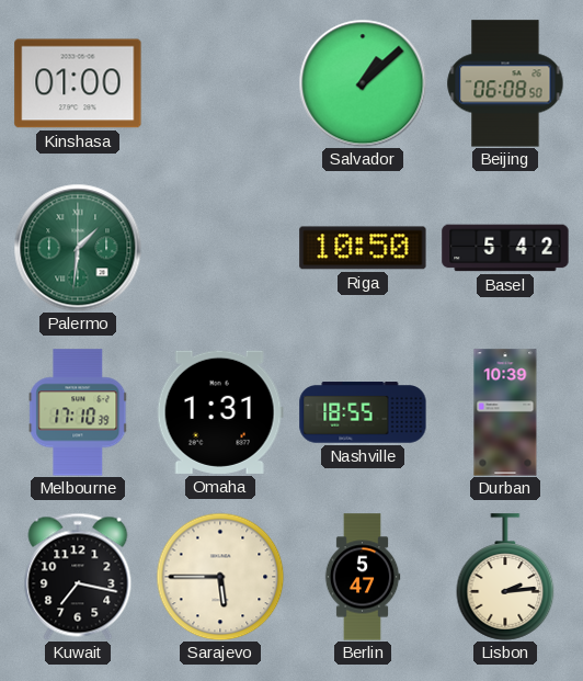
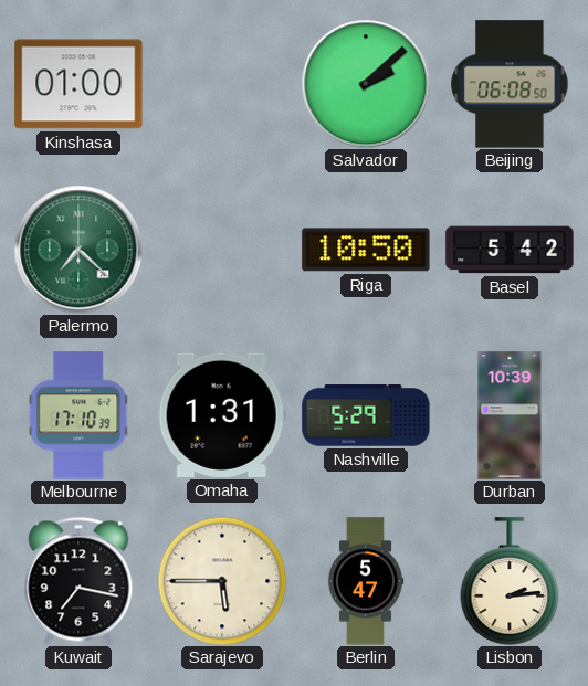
Salvador: 1:08 -> 2:08
Palermo: 1:31 -> 7:22
Nashville: 18:55 -> 5:29
